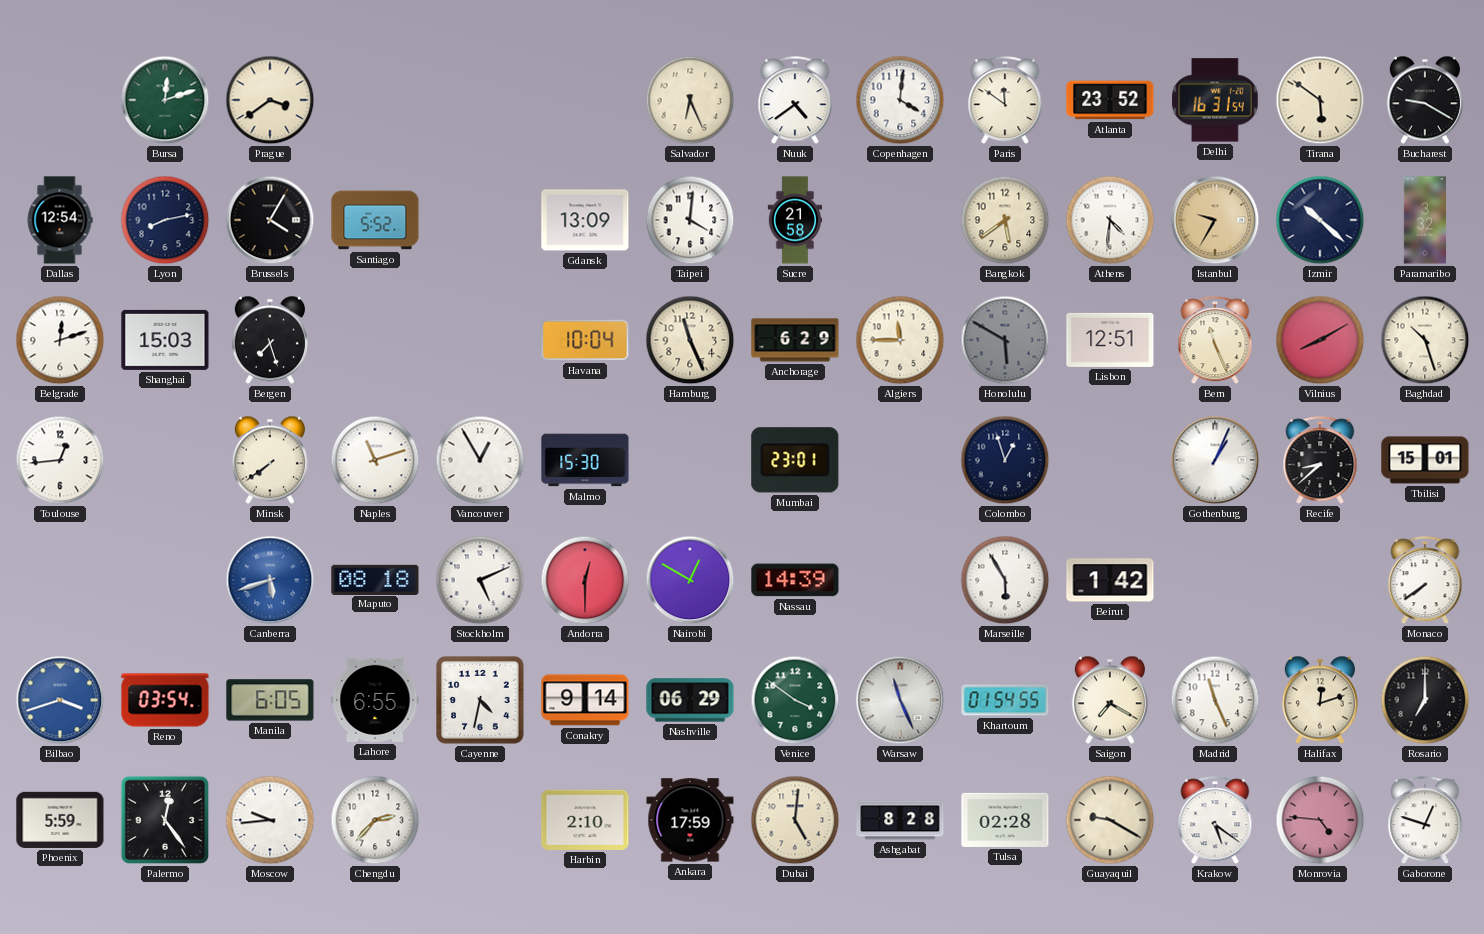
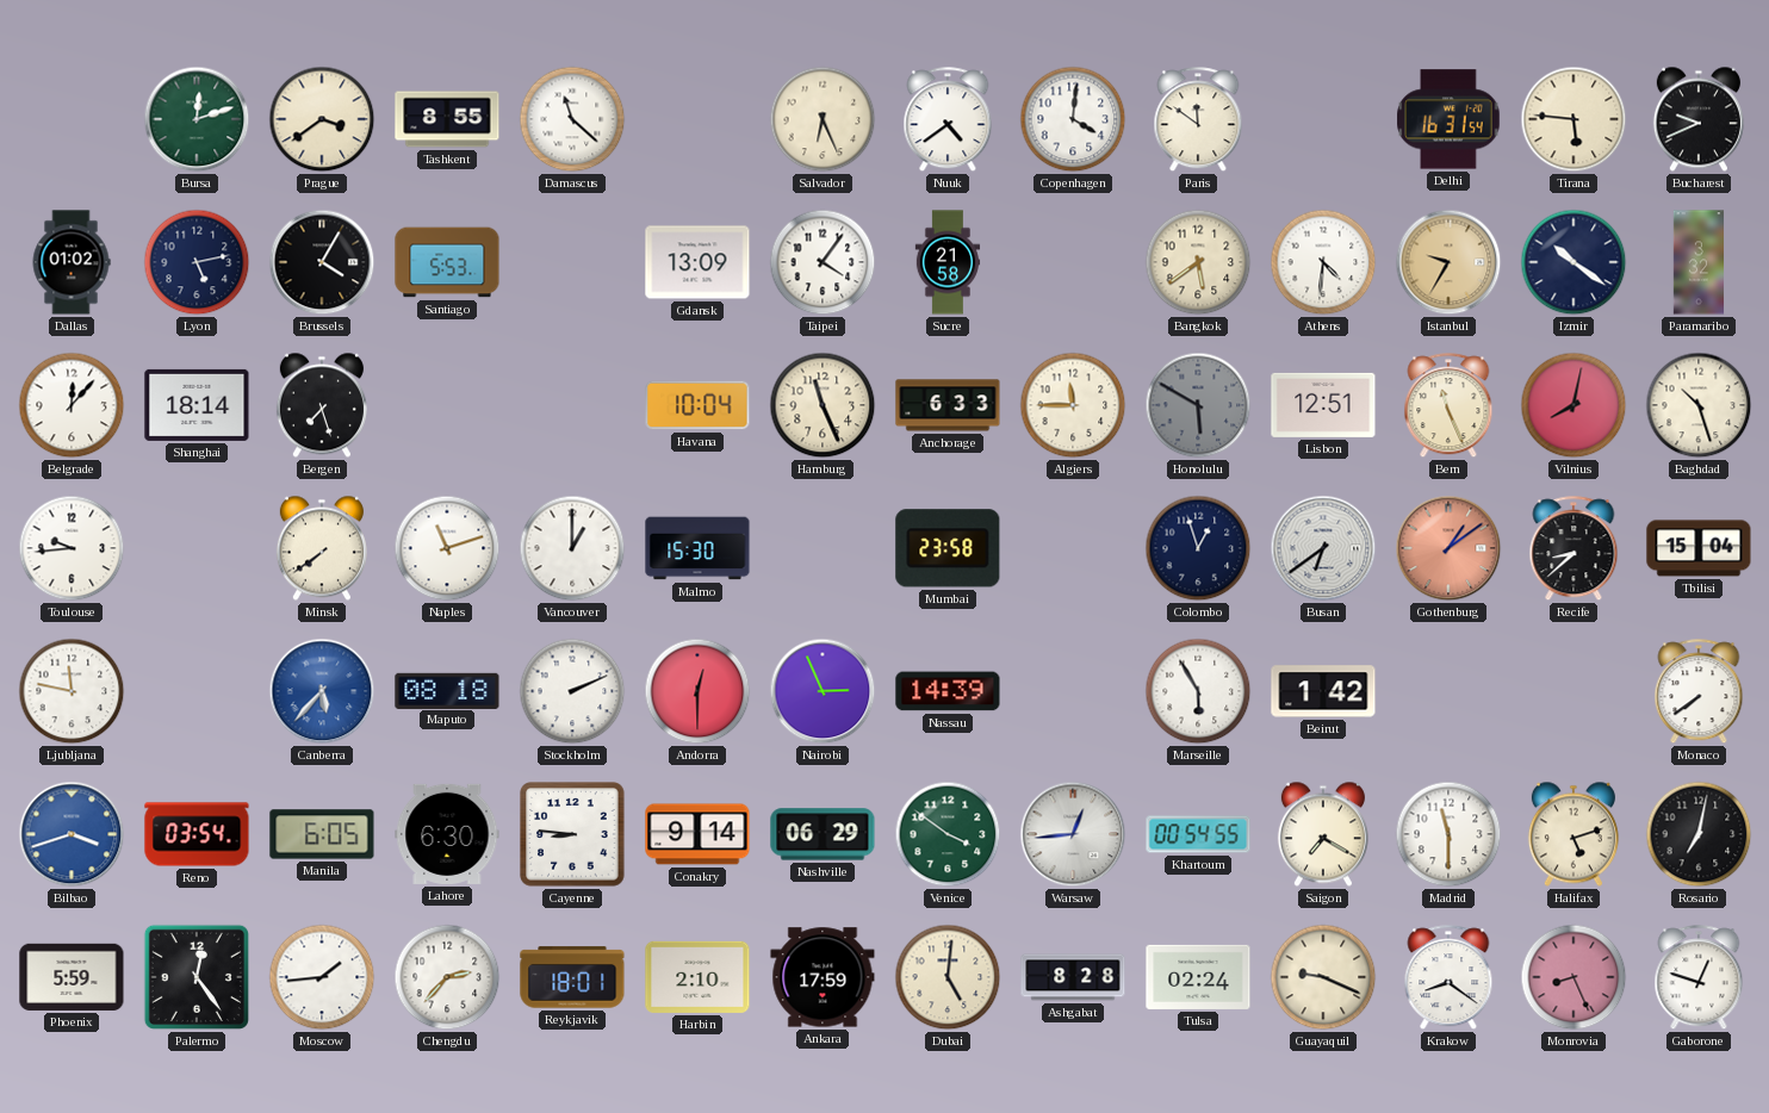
Tashkent: none -> 8:55
Damascus: none -> 11:22
Atlanta: 23:52 -> none
Tirana: 5:51 -> 5:46
Bucharest: 9:20 -> 9:41
Dallas: 12:54 -> 01:02
Lyon: 8:13 -> 5:13
Santiago: 5:52 -> 5:53
Taipei: 4:01 -> 4:06
Izmir: 10:22 -> 10:21
Belgrade: 12:12 -> 12:07
Shanghai: 15:03 -> 18:14
Anchorage: 6:29 -> 6:33
Vilnius: 8:10 -> 8:02
Toulouse: 12:44 -> 9:44
Vancouver: 12:55 -> 1:00
Mumbai: 23:01 -> 23:58
Busan: none -> 6:39
Gothenburg: 1:04 -> 1:09
Gothenburg dial: white -> salmon
Tbilisi: 15:01 -> 15:04
Ljubljana: none -> 11:47
Canberra: 5:42 -> 5:37
Stockholm: 5:11 -> 2:11
Nairobi: 12:50 -> 2:56
Lahore: 6:55 -> 6:30
Cayenne: 4:32 -> 8:46
Warsaw: 11:26 -> 12:44
Khartoum: 01:54 -> 00:54
Madrid: 11:26 -> 11:30
Halifax: 12:12 -> 5:12
Rosario: 7:00 -> 7:02
Moscow: 9:44 -> 1:44
Reykjavik: none -> 18:01
Tulsa: 02:28 -> 02:24
Guayaquil: 9:20 -> 9:19
Krakow: 5:21 -> 8:21
Monrovia: 4:46 -> 8:26
